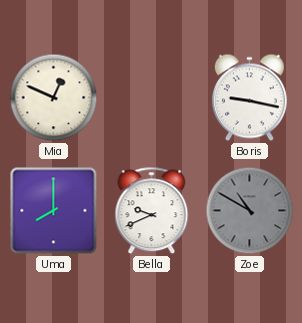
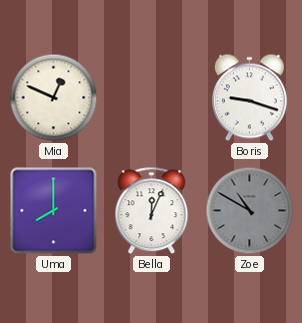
Boris: 9:17 -> 9:18
Bella: 9:41 -> 12:04
